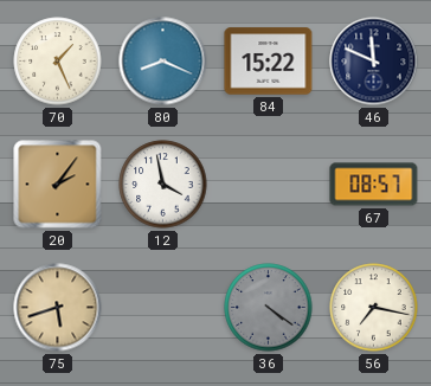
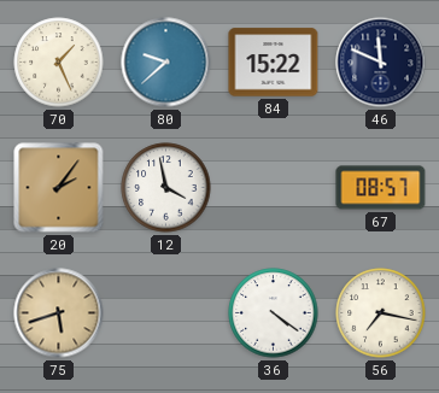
80: 8:19 -> 9:38
36 dial: grey -> white
